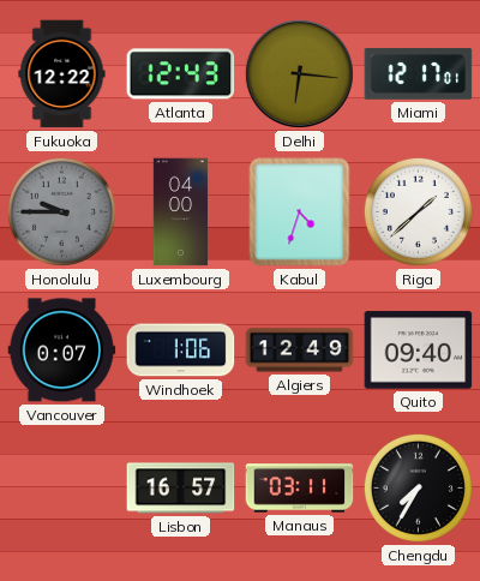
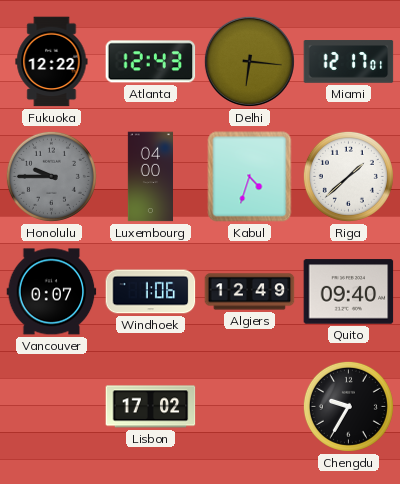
Lisbon: 16:57 -> 17:02
Manaus: 03:11 -> none
Chengdu: 7:35 -> 9:35
